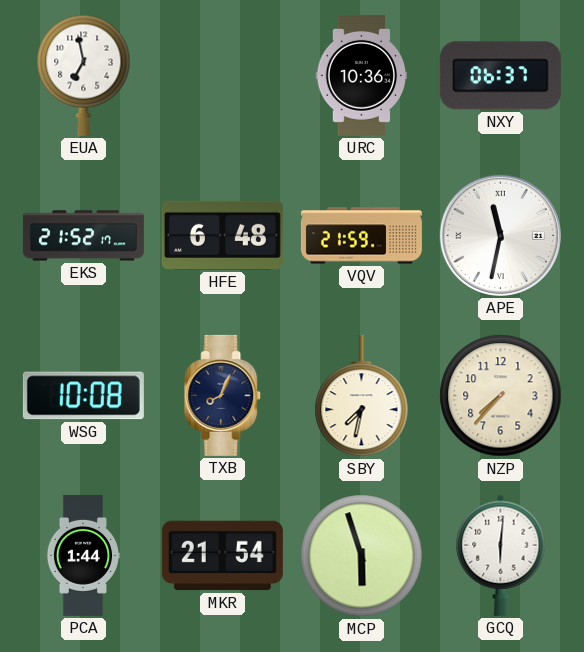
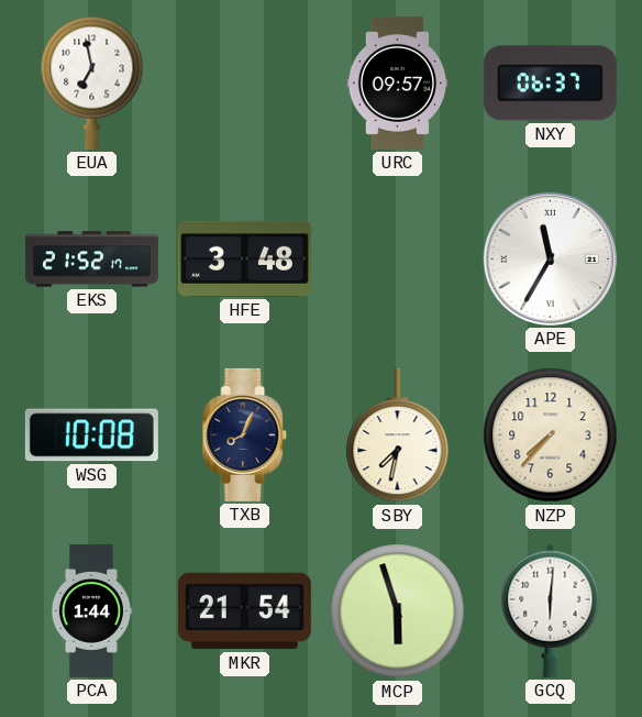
URC: 10:36 -> 09:57
HFE: 6:48 -> 3:48
VQV: 21:59 -> none
APE: 11:32 -> 11:35
